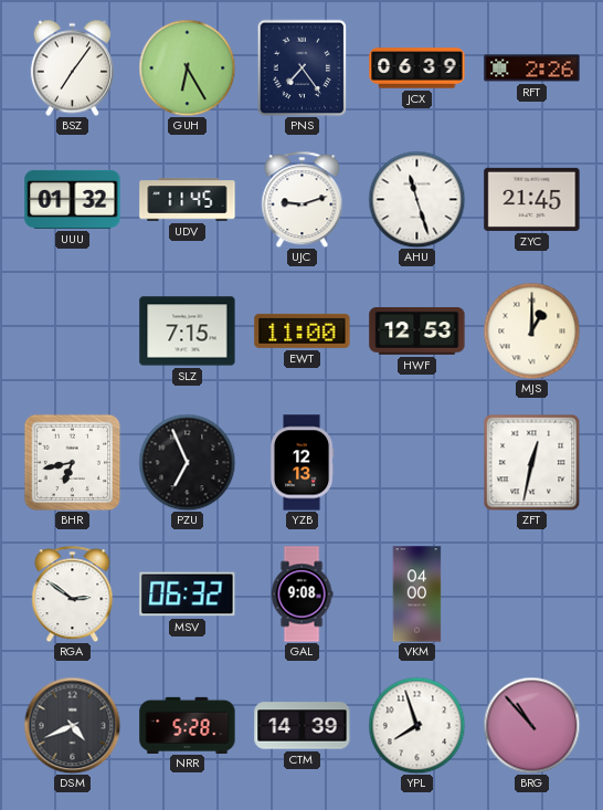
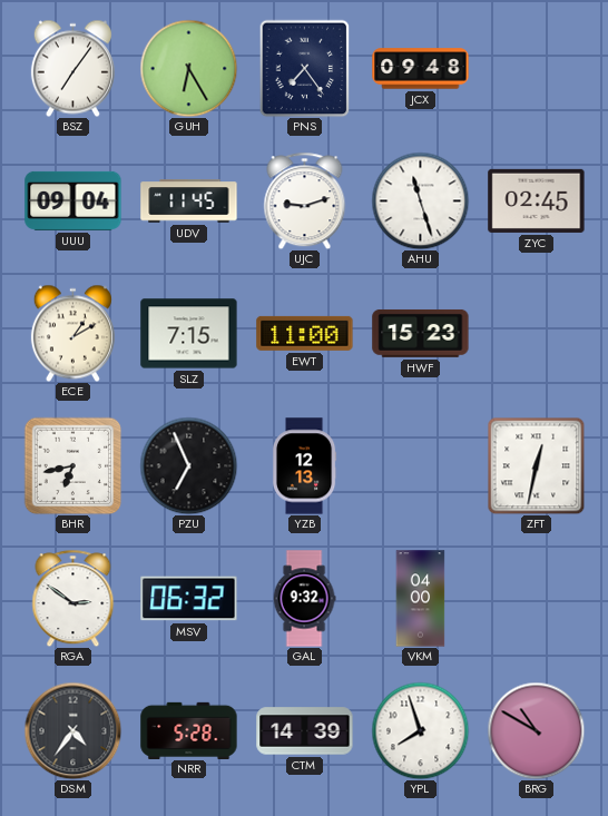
JCX: 06:39 -> 09:48
RFT: 2:26 -> none
UUU: 01:32 -> 09:04
ZYC: 21:45 -> 02:45
ECE: none -> 1:10
HWF: 12:53 -> 15:23
MJS: 1:00 -> none
GAL: 9:08 -> 9:32
DSM: 4:41 -> 4:36
BRG: 10:53 -> 10:50
